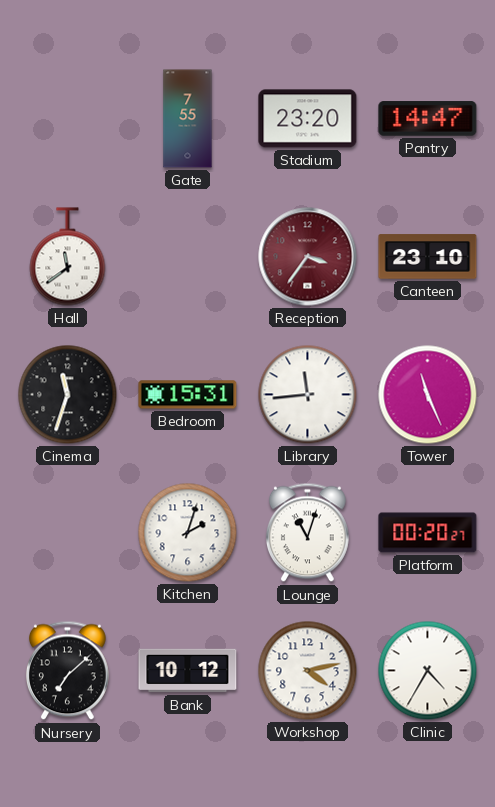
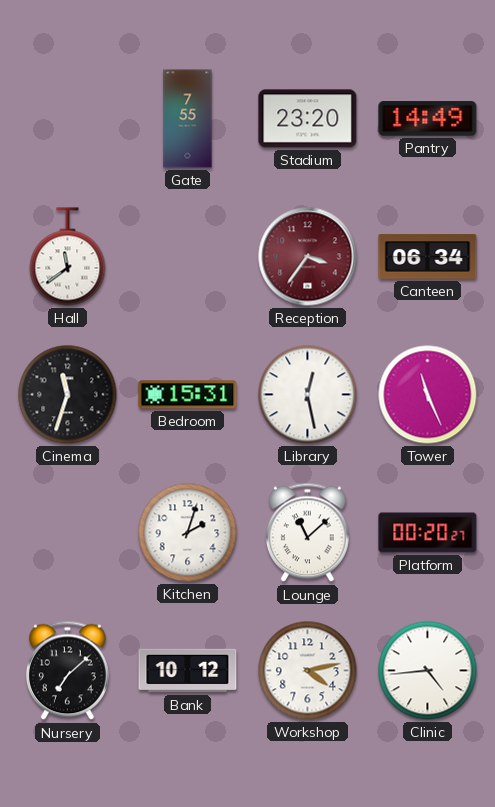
Pantry: 14:47 -> 14:49
Canteen: 23:10 -> 06:34
Library: 11:44 -> 12:28
Lounge: 11:03 -> 11:08
Clinic: 4:35 -> 4:44
